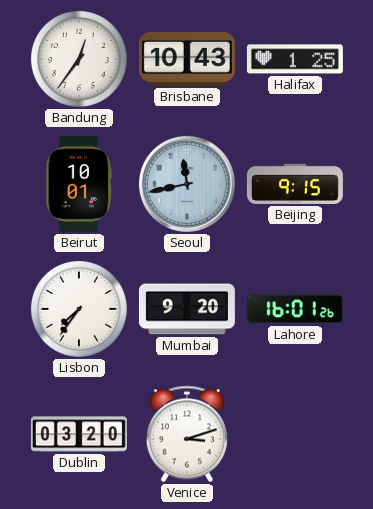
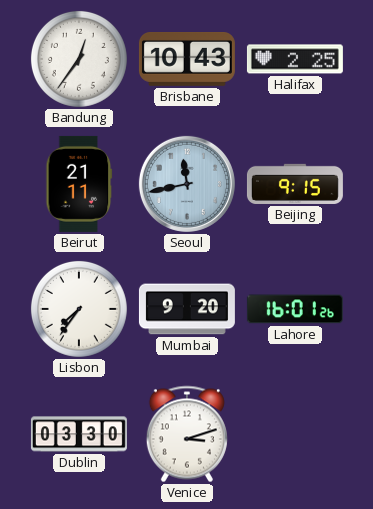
Halifax: 1:25 -> 2:25
Beirut: 10:01 -> 21:11
Dublin: 03:20 -> 03:30
